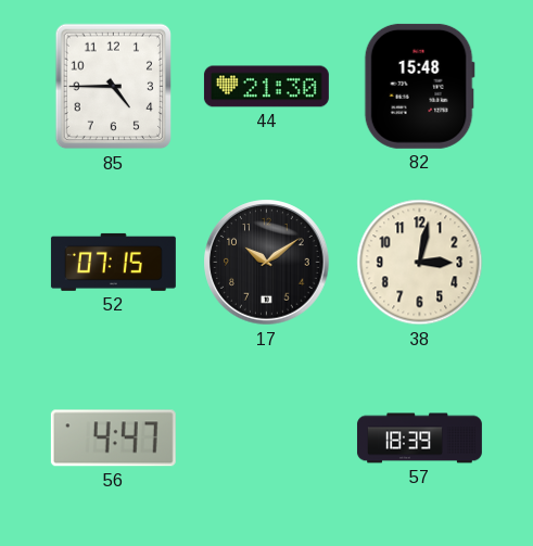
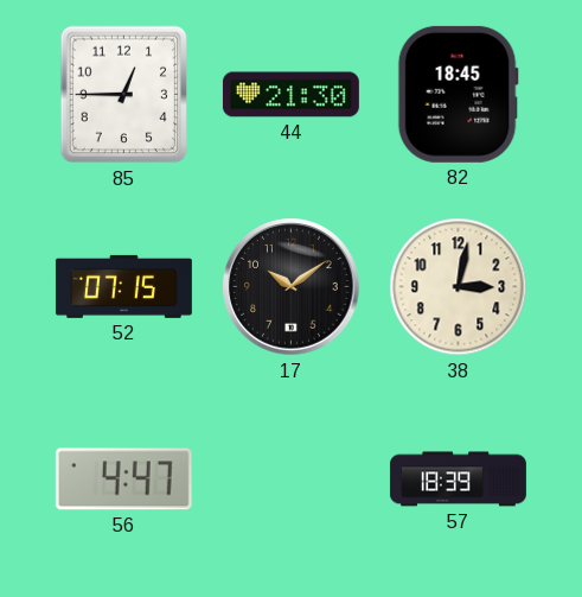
85: 4:45 -> 12:45
82: 15:48 -> 18:45
